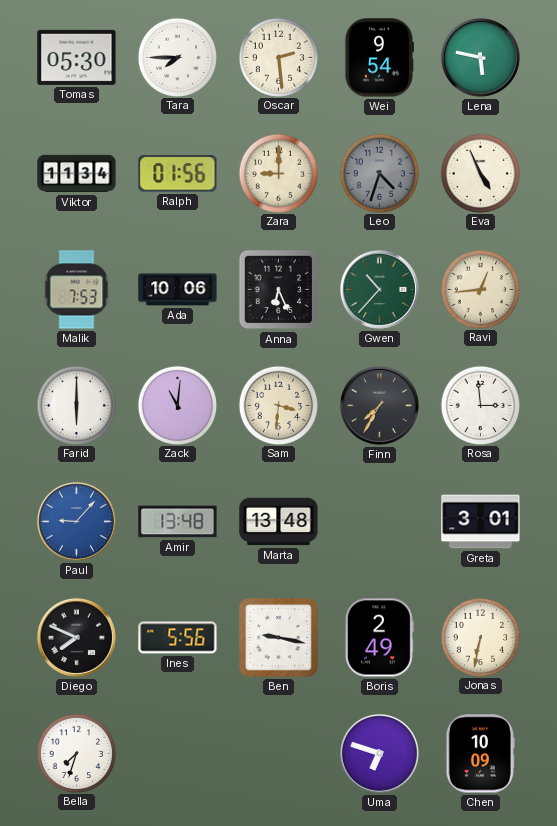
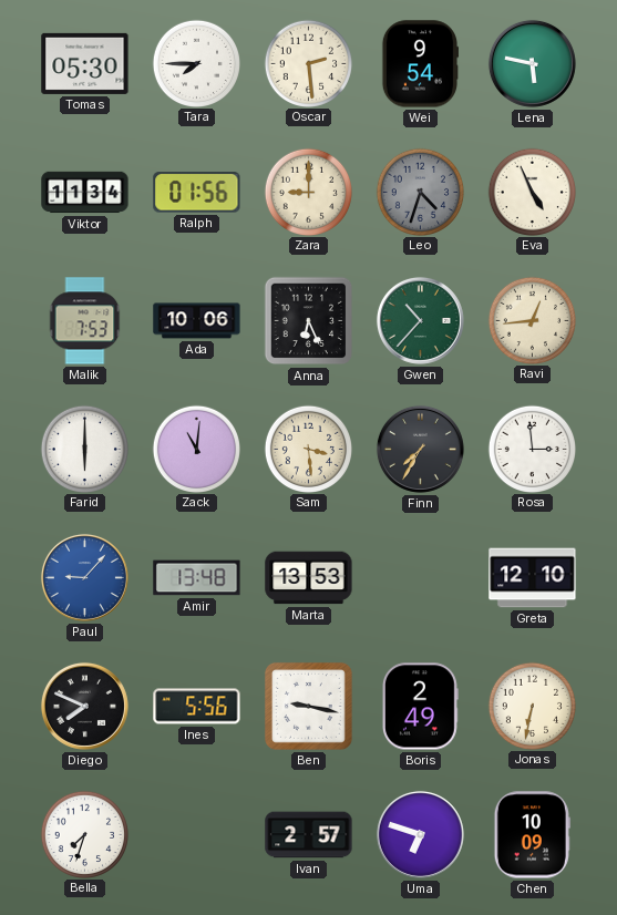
Sam: 3:31 -> 3:29
Marta: 13:48 -> 13:53
Greta: 3:01 -> 12:10
Ivan: none -> 2:57
